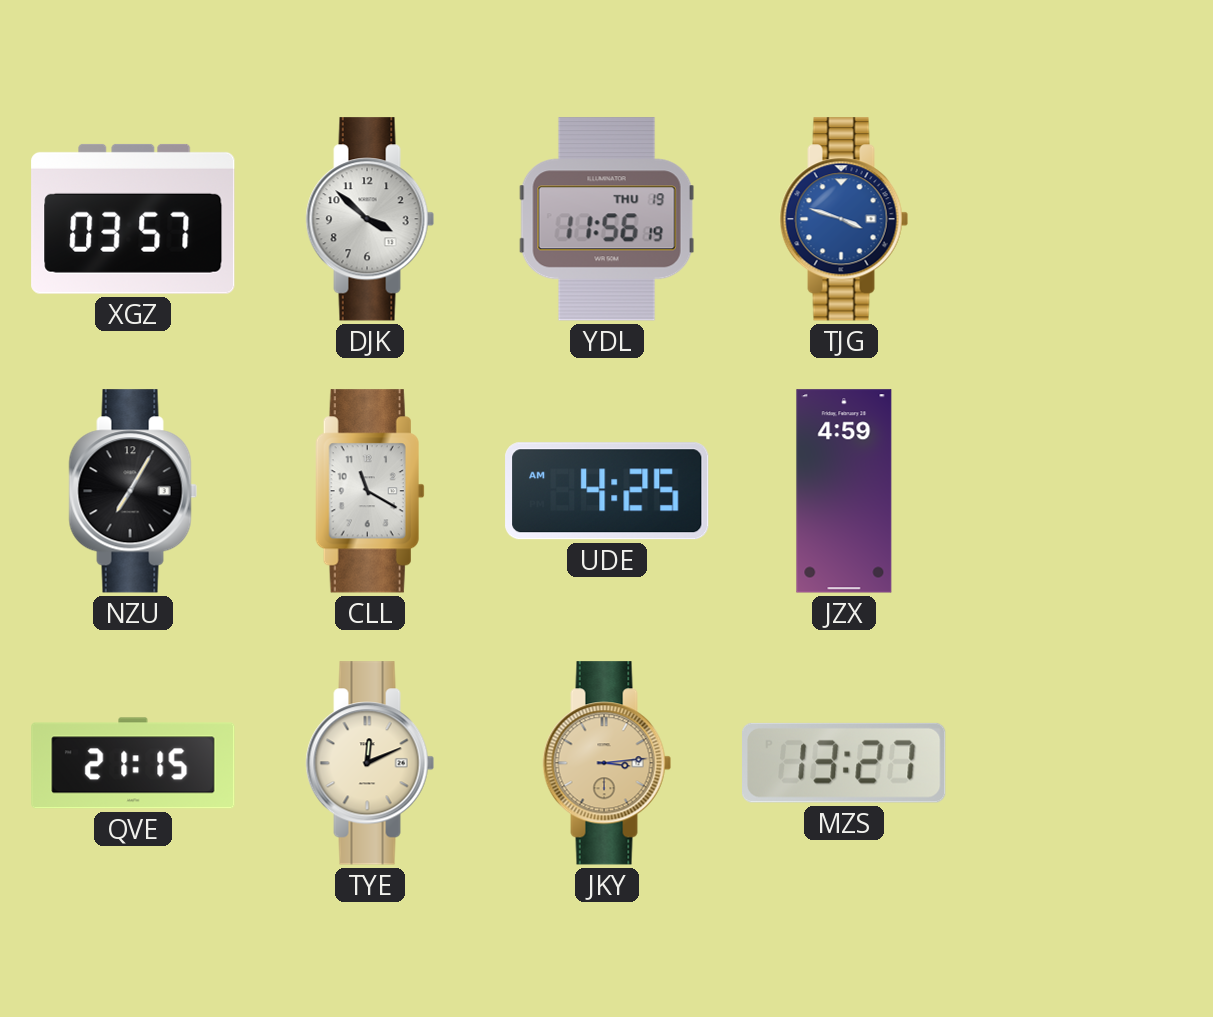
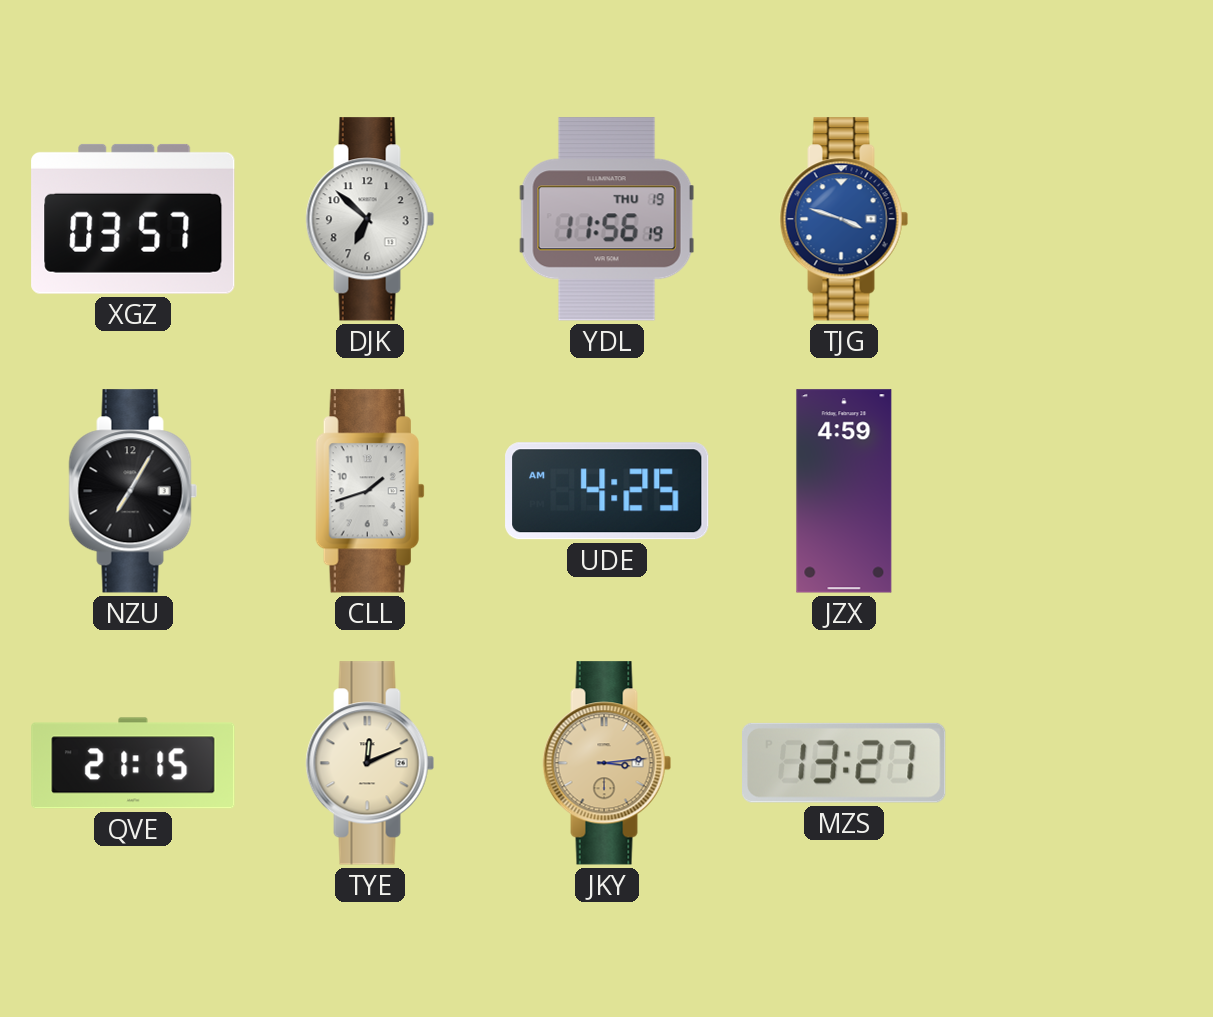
DJK: 3:52 -> 6:52
CLL: 11:20 -> 1:42
